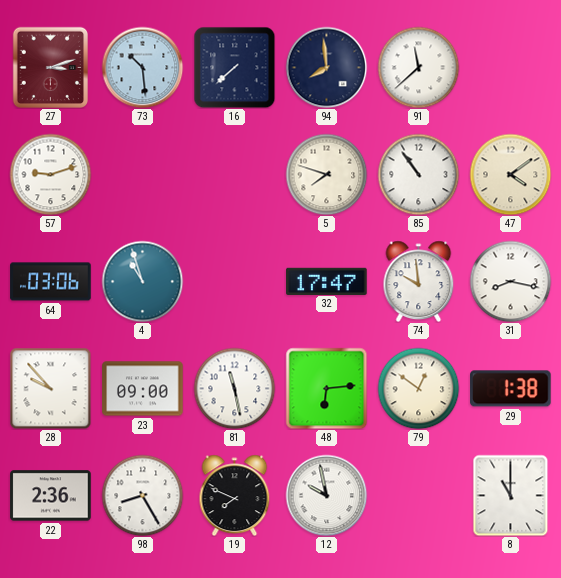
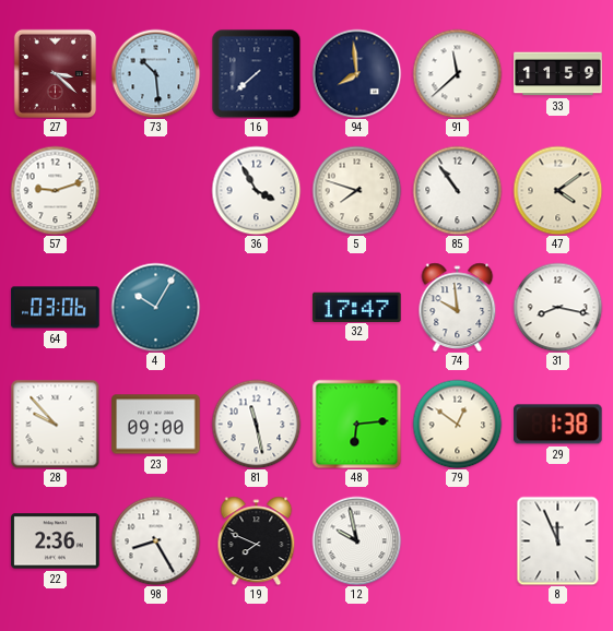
27: 3:12 -> 3:22
33: none -> 11:59
36: none -> 3:55
4: 10:57 -> 10:05
8: 11:00 -> 11:56
